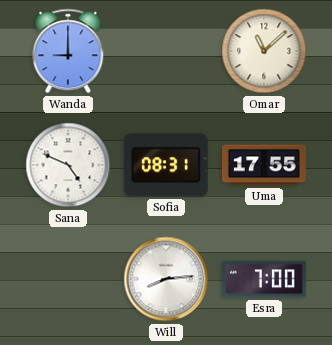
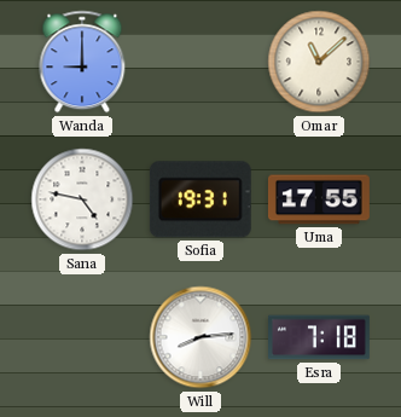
Sana: 4:49 -> 4:47
Sofia: 08:31 -> 19:31
Esra: 7:00 -> 7:18
